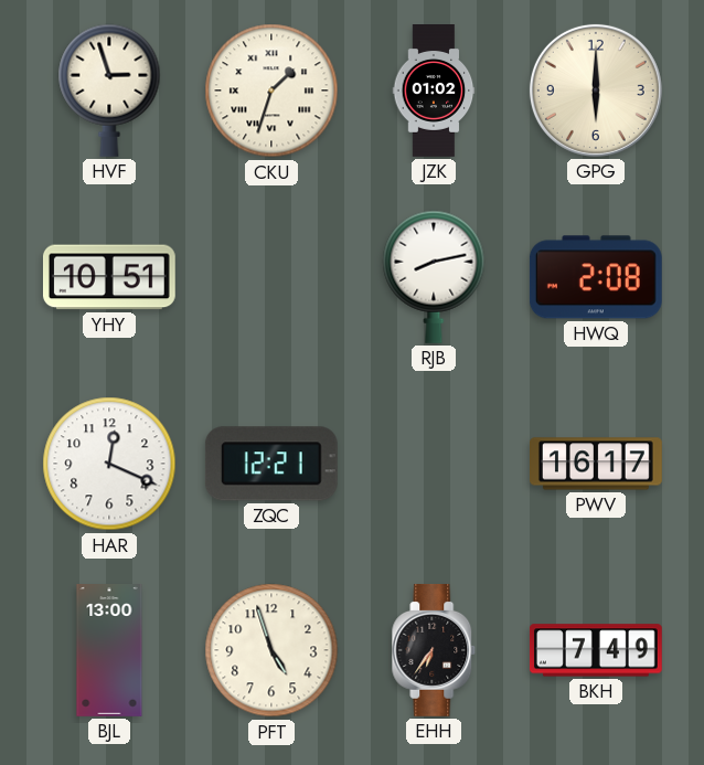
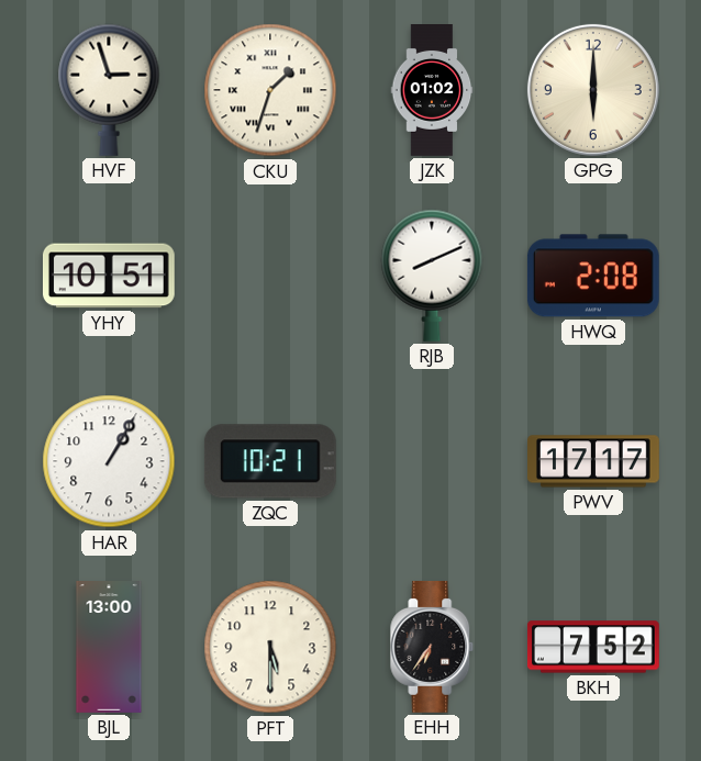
RJB: 8:13 -> 8:11
HAR: 12:19 -> 1:05
ZQC: 12:21 -> 10:21
PWV: 16:17 -> 17:17
PFT: 4:57 -> 5:30
BKH: 7:49 -> 7:52
